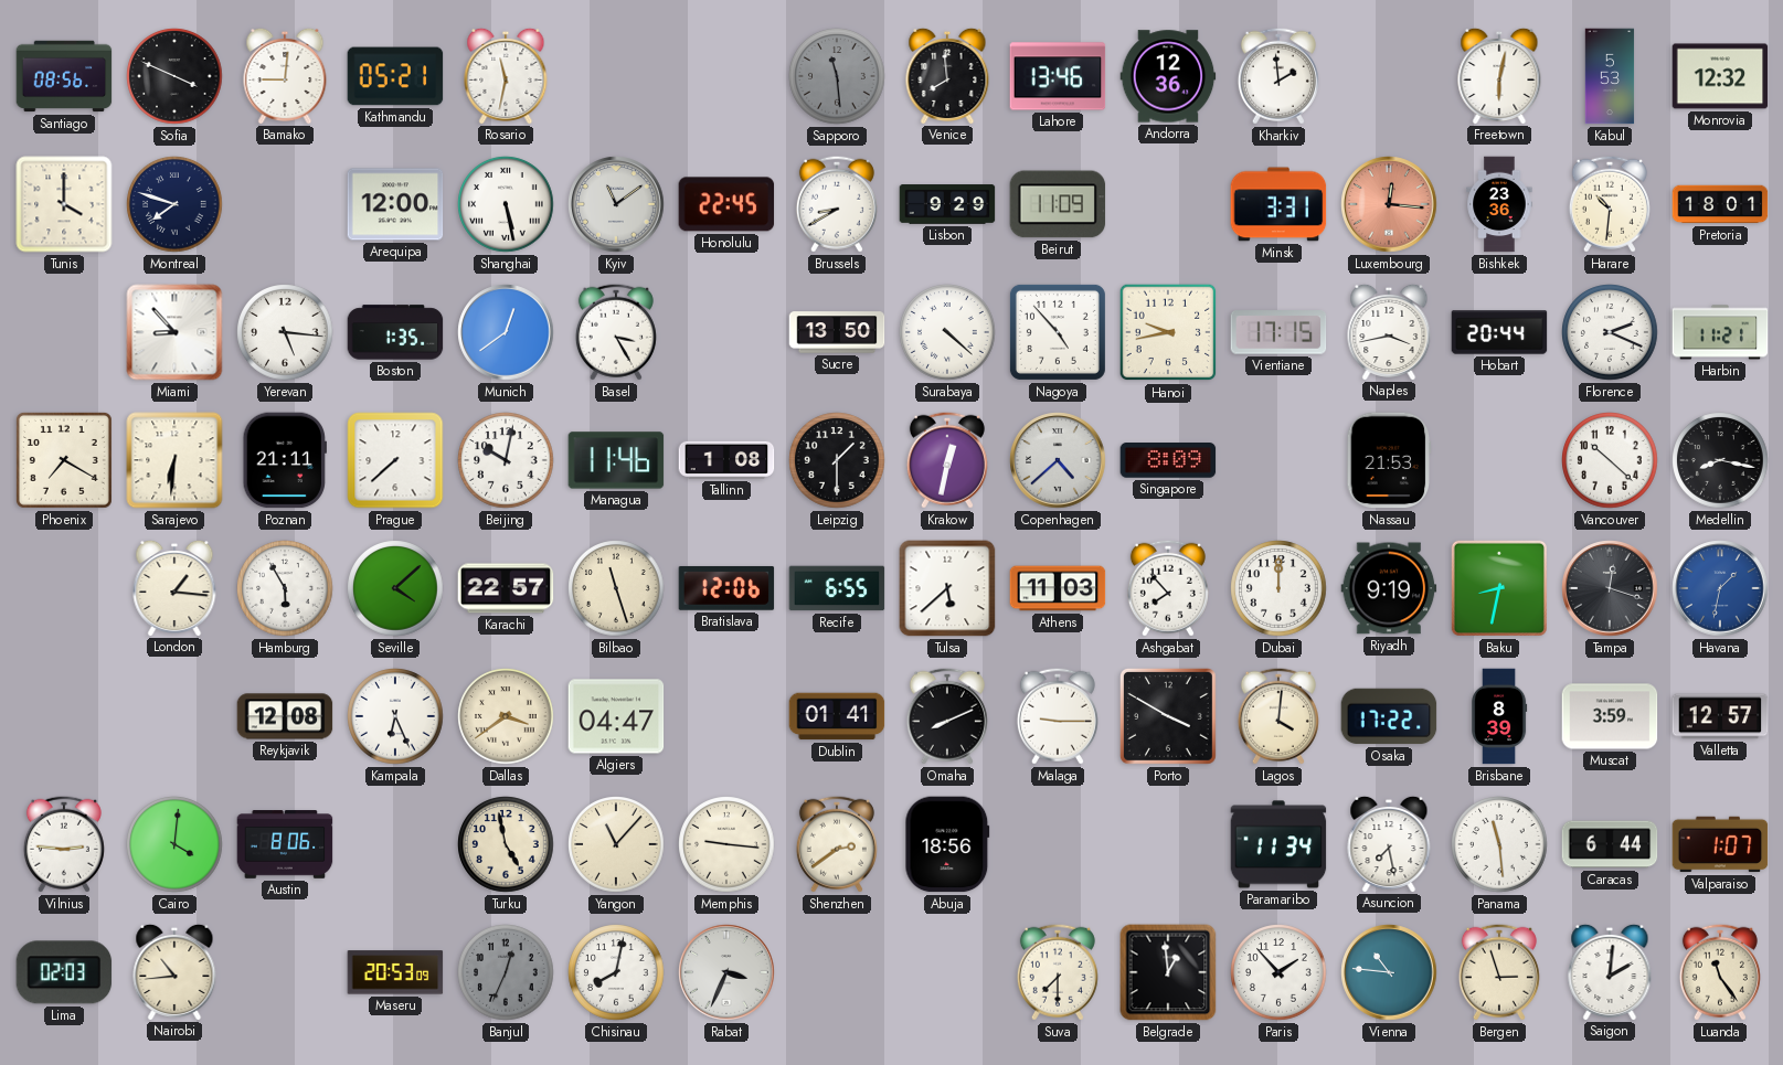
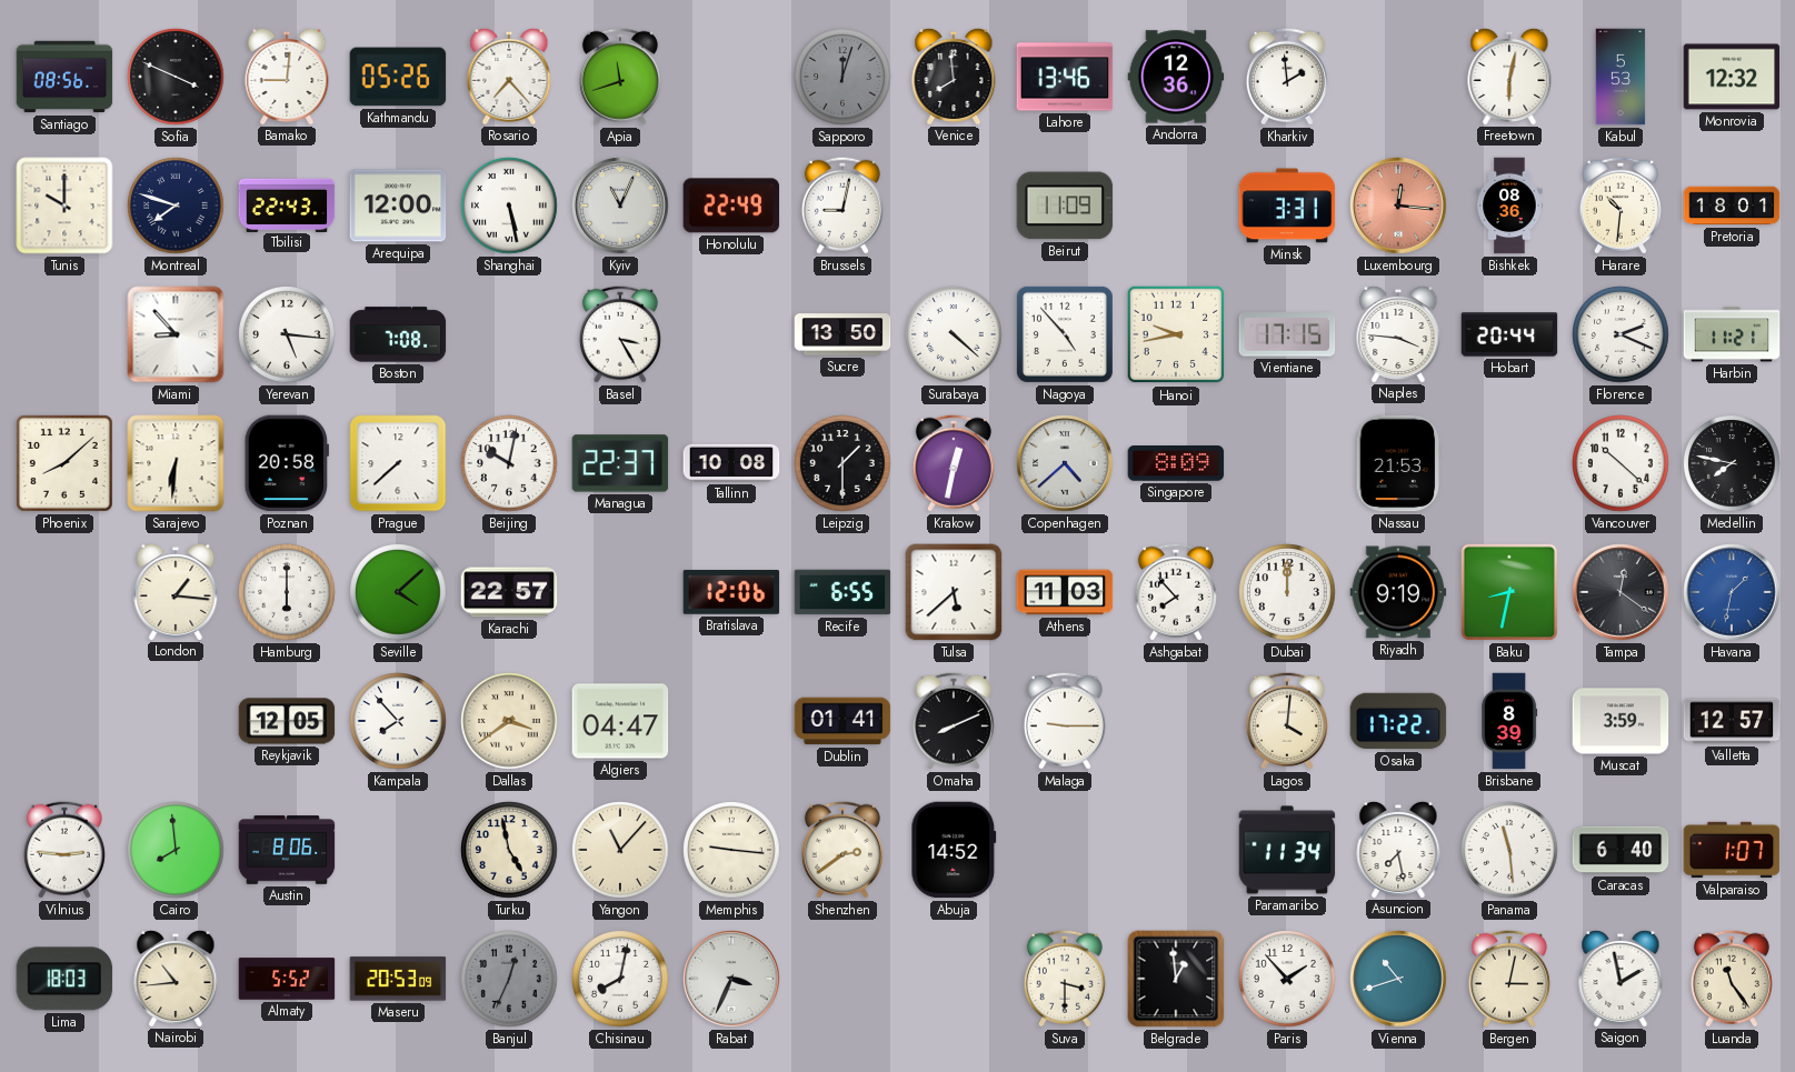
Kathmandu: 05:21 -> 05:26
Rosario: 11:32 -> 7:23
Apia: none -> 11:42
Sapporo: 11:29 -> 12:03
Tunis: 4:00 -> 10:00
Tbilisi: none -> 22:43
Kyiv: 11:09 -> 11:04
Honolulu: 22:45 -> 22:49
Brussels: 8:40 -> 9:02
Lisbon: 9:29 -> none
Bishkek: 23:36 -> 08:36
Boston: 1:35 -> 7:08
Munich: 12:39 -> none
Naples: 3:43 -> 3:46
Phoenix: 7:20 -> 8:08
Poznan: 21:11 -> 20:58
Managua: 11:46 -> 22:37
Tallinn: 1:08 -> 10:08
Medellin: 8:17 -> 7:47
Hamburg: 5:55 -> 6:00
Bilbao: 11:27 -> none
Tampa: 12:18 -> 12:21
Reykjavik: 12:08 -> 12:05
Kampala: 6:26 -> 7:53
Porto: 3:50 -> none
Cairo: 4:01 -> 7:59
Abuja: 18:56 -> 14:52
Caracas: 6:44 -> 6:40
Lima: 02:03 -> 18:03
Almaty: none -> 5:52
Suva: 7:30 -> 3:30
Vienna: 10:46 -> 10:42
Bergen: 2:57 -> 3:02
Saigon: 2:01 -> 1:58
